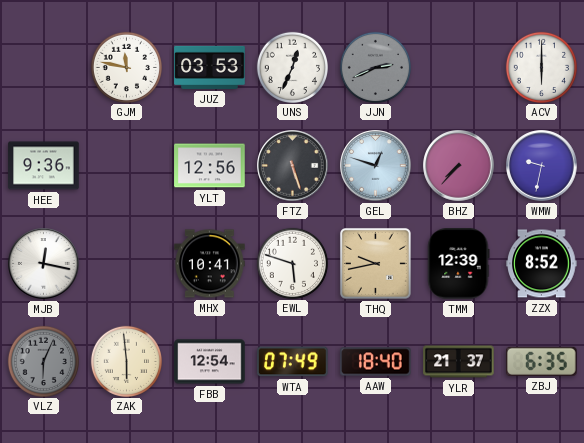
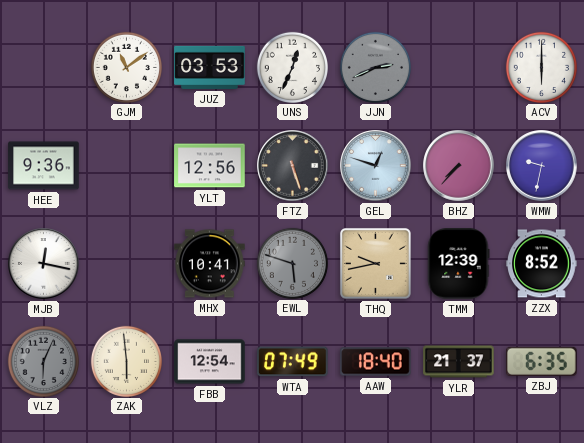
GJM: 11:47 -> 11:09
EWL dial: white -> grey
